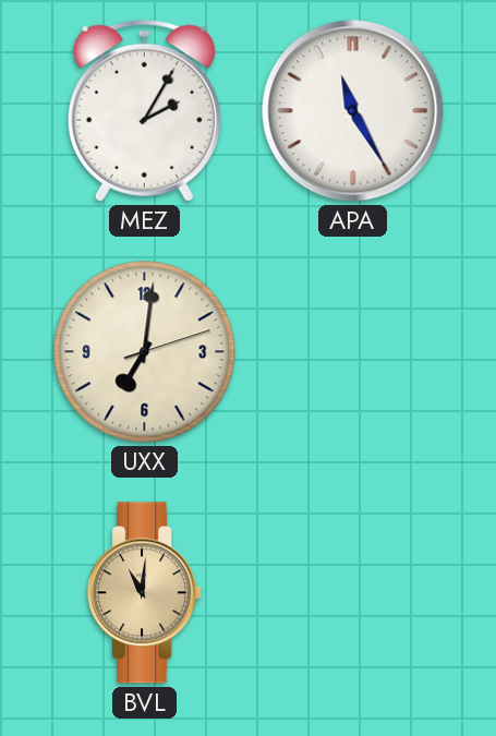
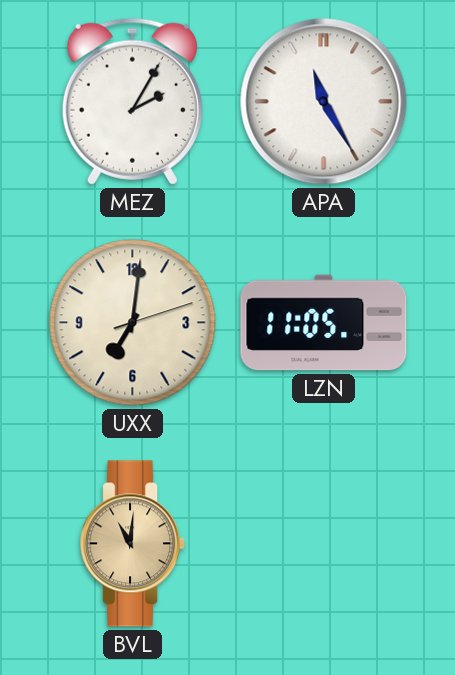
LZN: none -> 11:05
